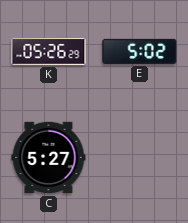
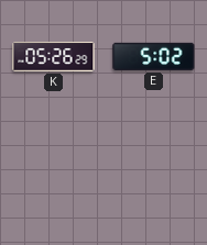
C: 5:27 -> none
